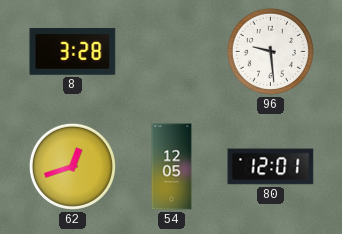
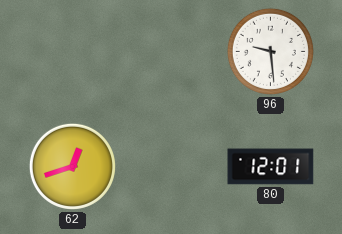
8: 3:28 -> none
54: 12:05 -> none
